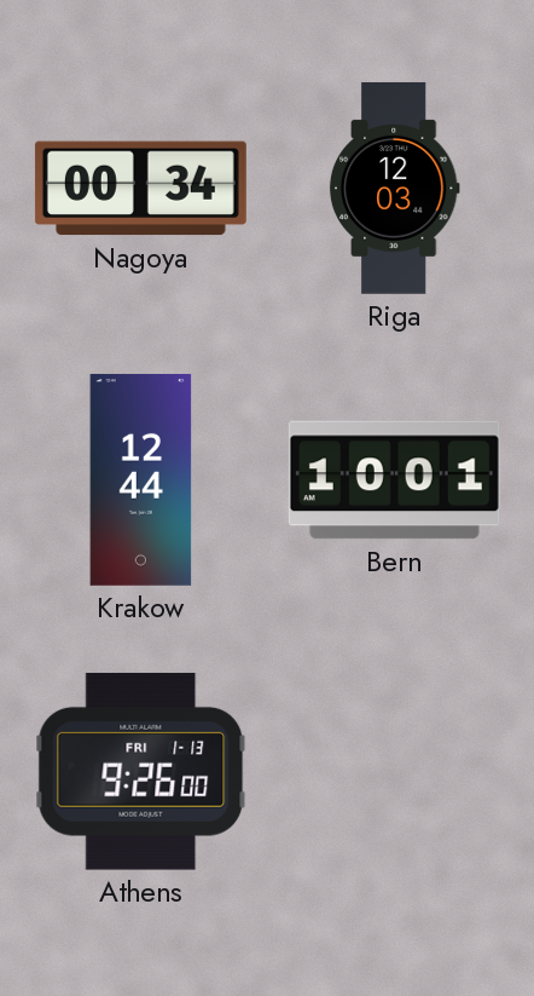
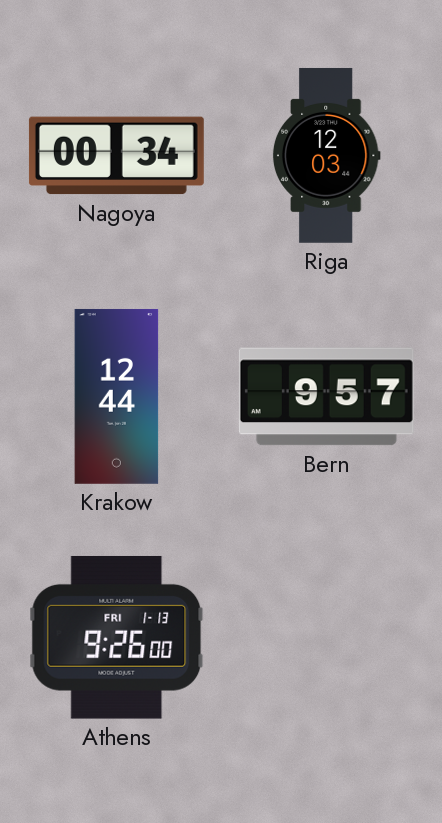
Bern: 10:01 -> 9:57
